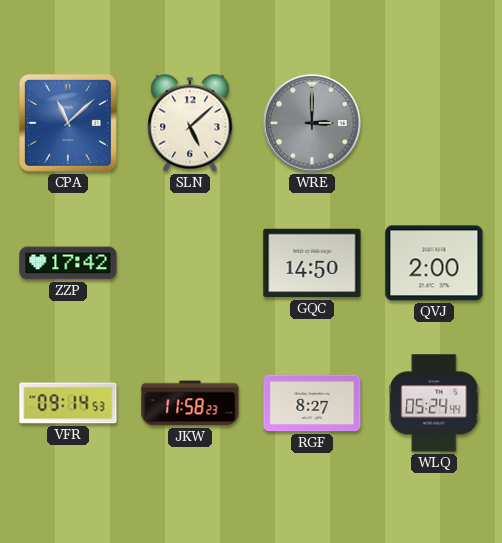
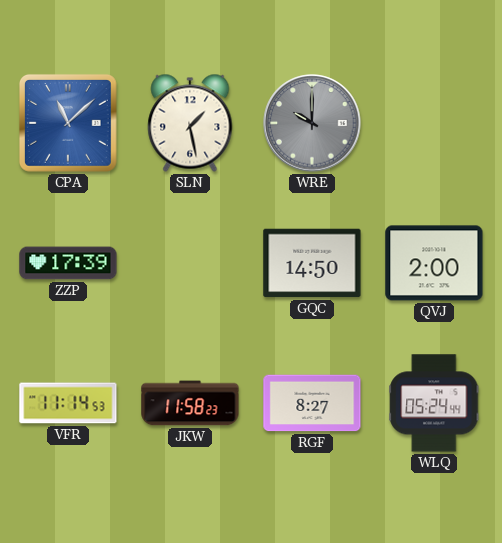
SLN: 5:08 -> 1:28
WRE: 3:00 -> 10:00
ZZP: 17:42 -> 17:39
VFR: 09:14 -> 11:14
